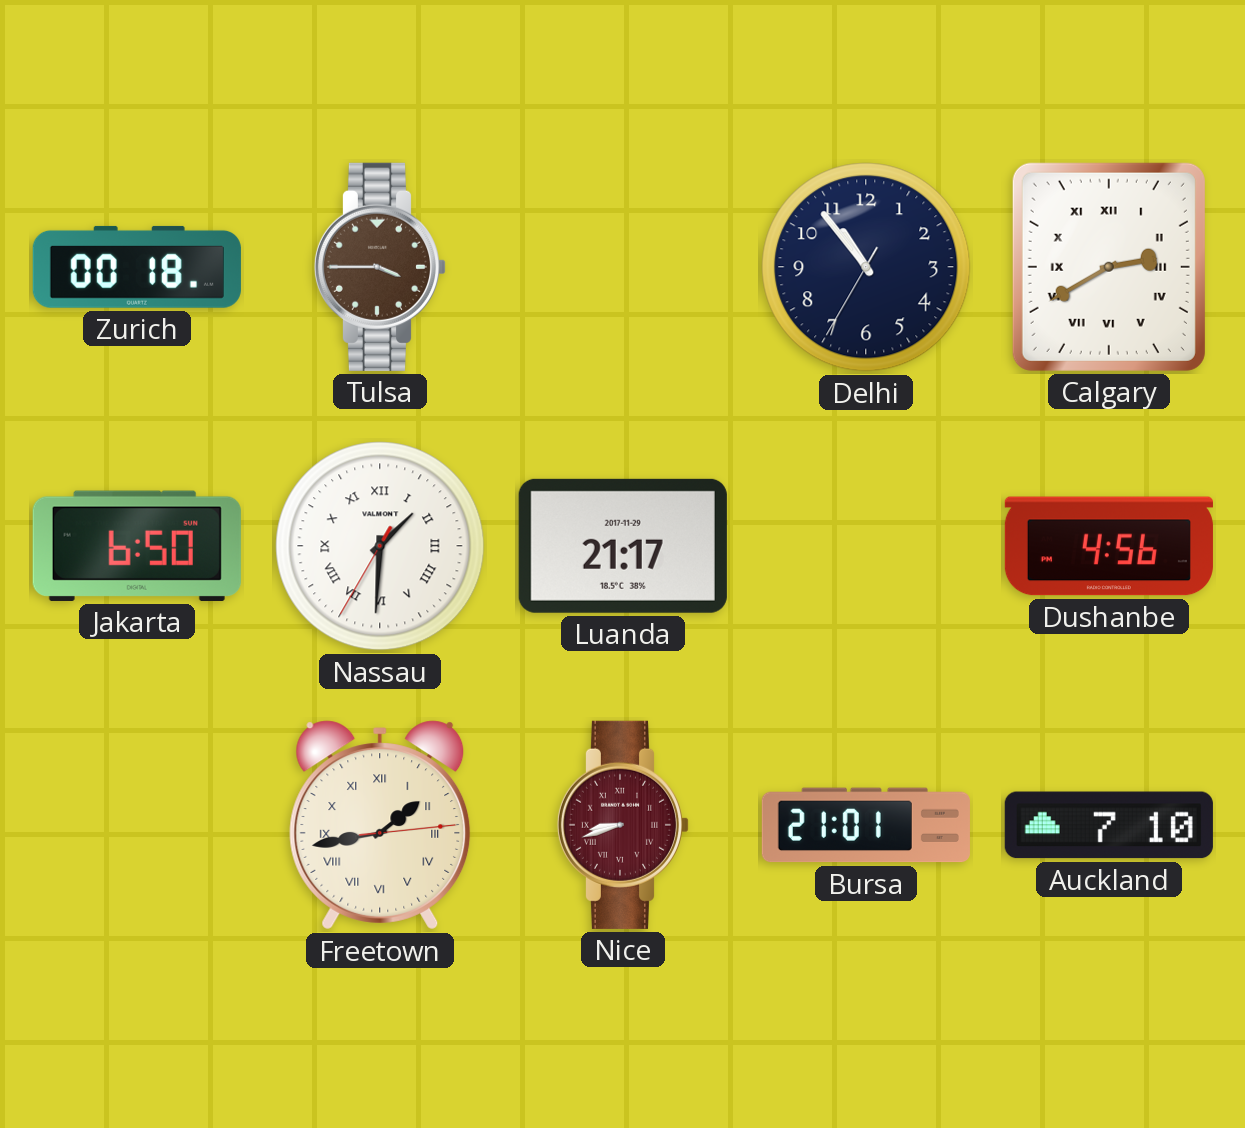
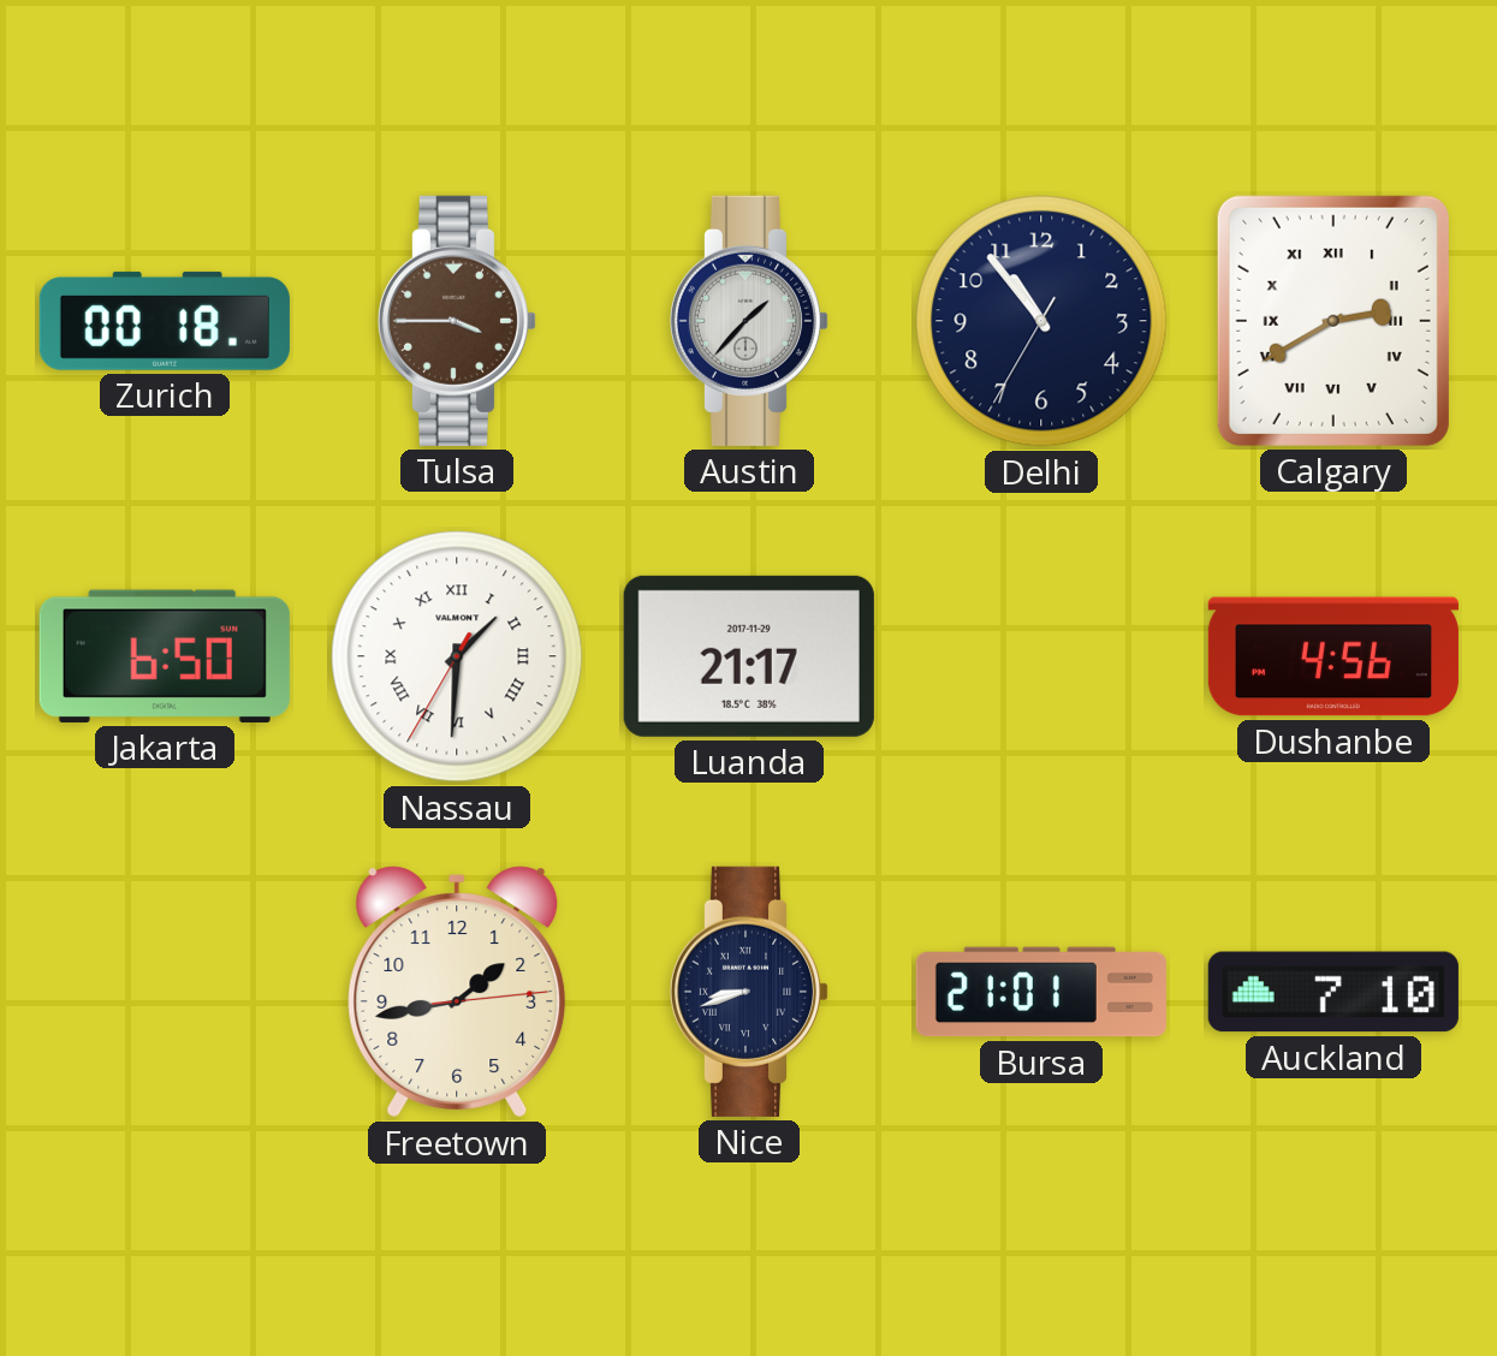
Austin: none -> 1:37
Freetown numerals: Roman -> Arabic
Nice dial: burgundy -> navy
